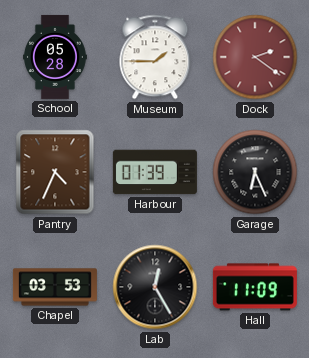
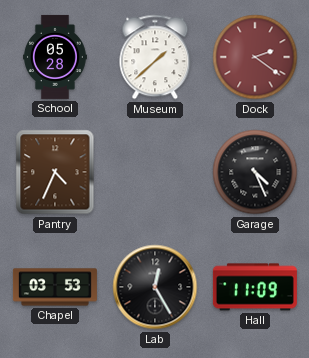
Museum: 1:45 -> 1:38
Harbour: 01:39 -> none
Garage: 6:26 -> 4:26
